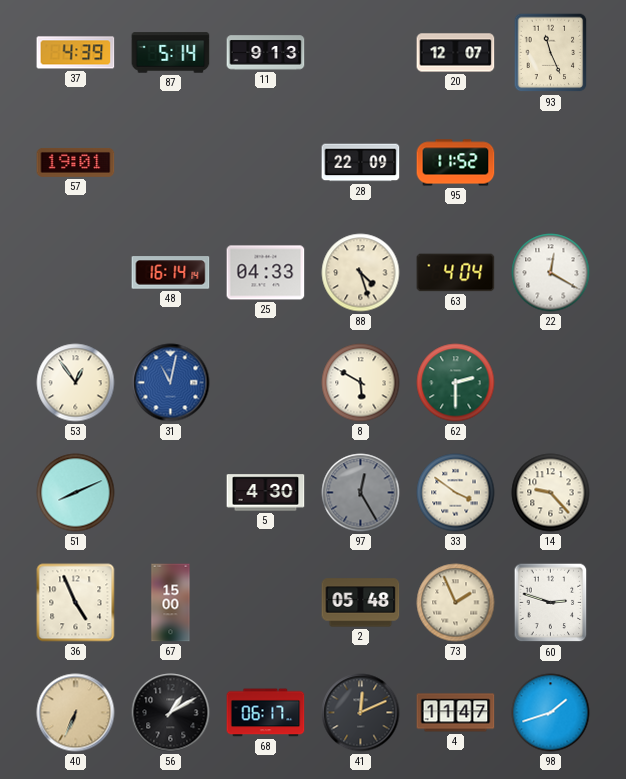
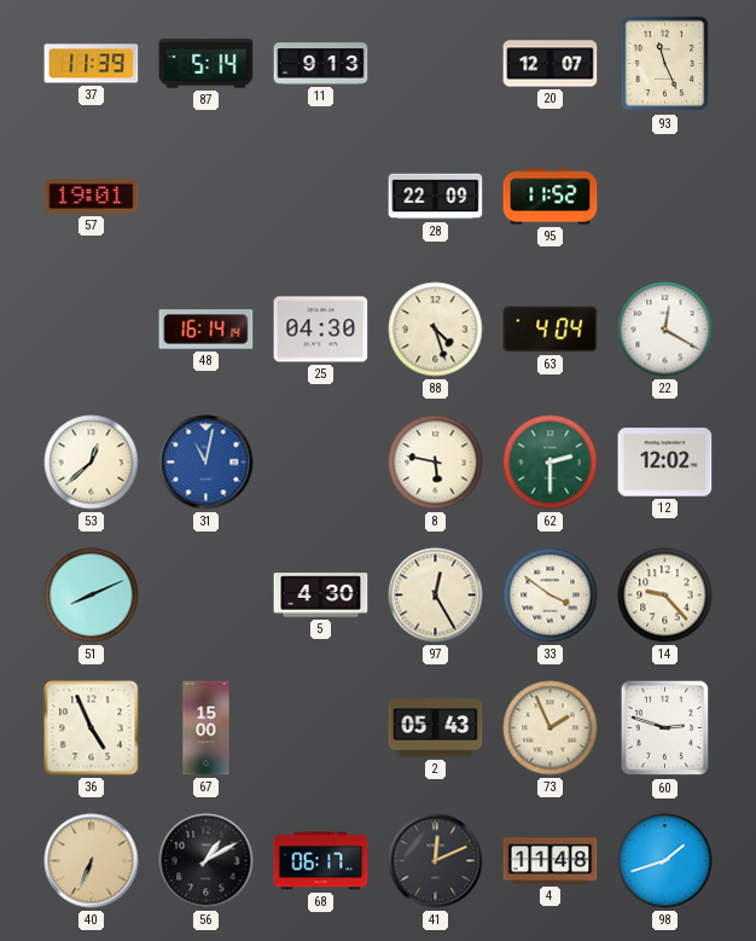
37: 4:39 -> 11:39
25: 04:33 -> 04:30
53: 12:54 -> 12:38
8: 5:50 -> 5:47
12: none -> 12:02
97 dial: grey -> cream
2: 05:48 -> 05:43
4: 11:47 -> 11:48
